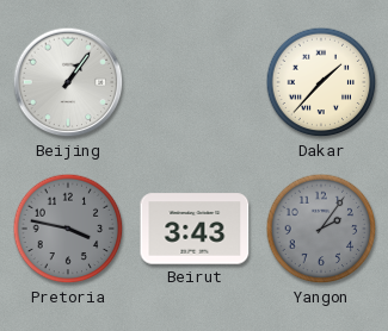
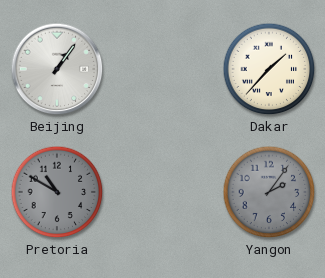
Pretoria: 3:47 -> 10:50
Beirut: 3:43 -> none
